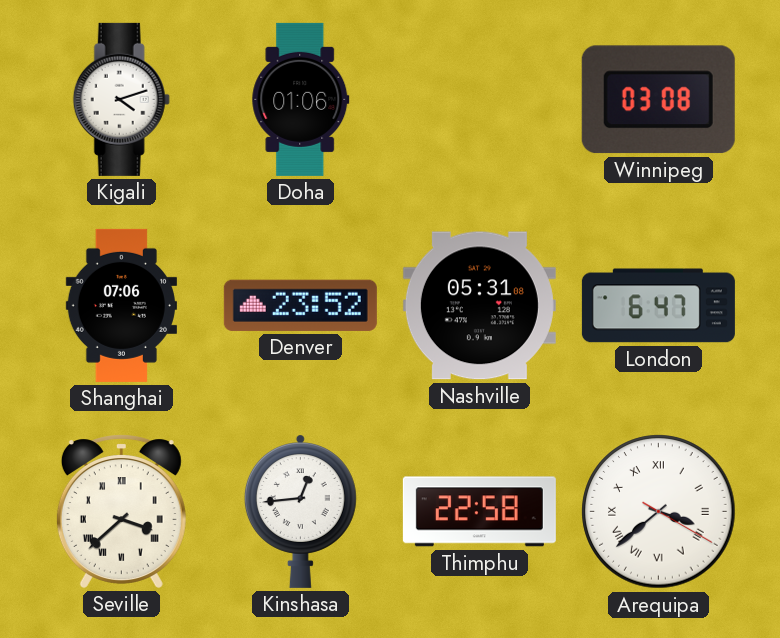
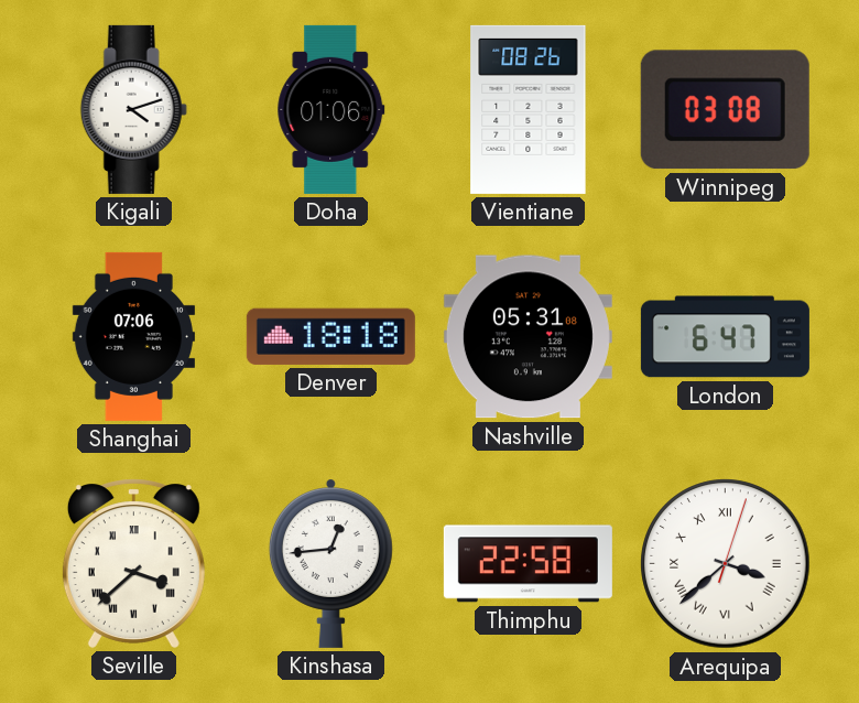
Vientiane: none -> 08:26
Denver: 23:52 -> 18:18
Arequipa: 3:38:20 -> 3:38:03
